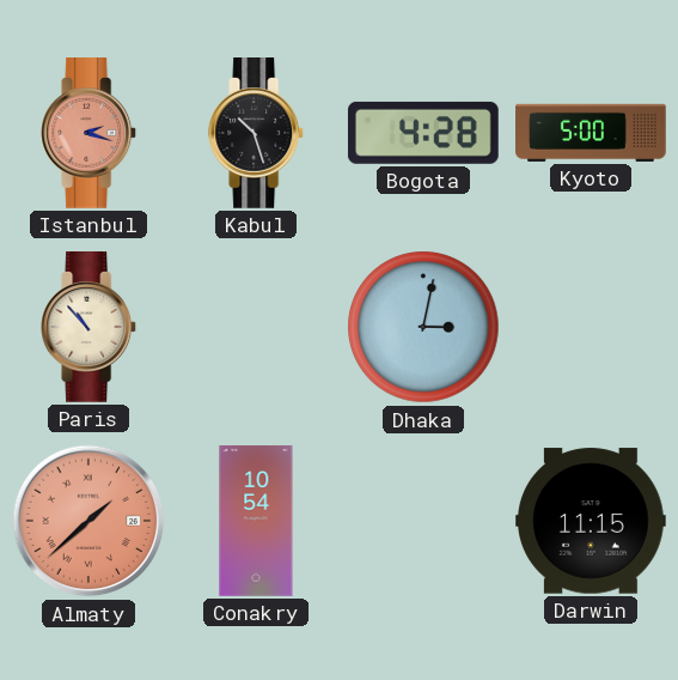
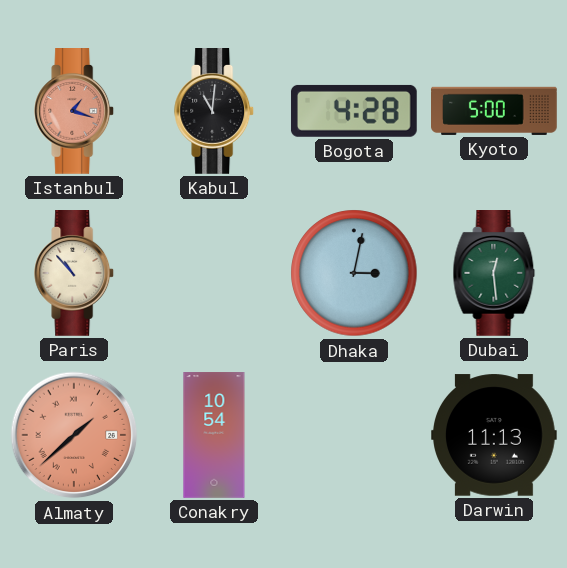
Istanbul: 2:18 -> 1:18
Kabul: 10:27 -> 11:01
Dubai: none -> 12:29
Darwin: 11:15 -> 11:13
